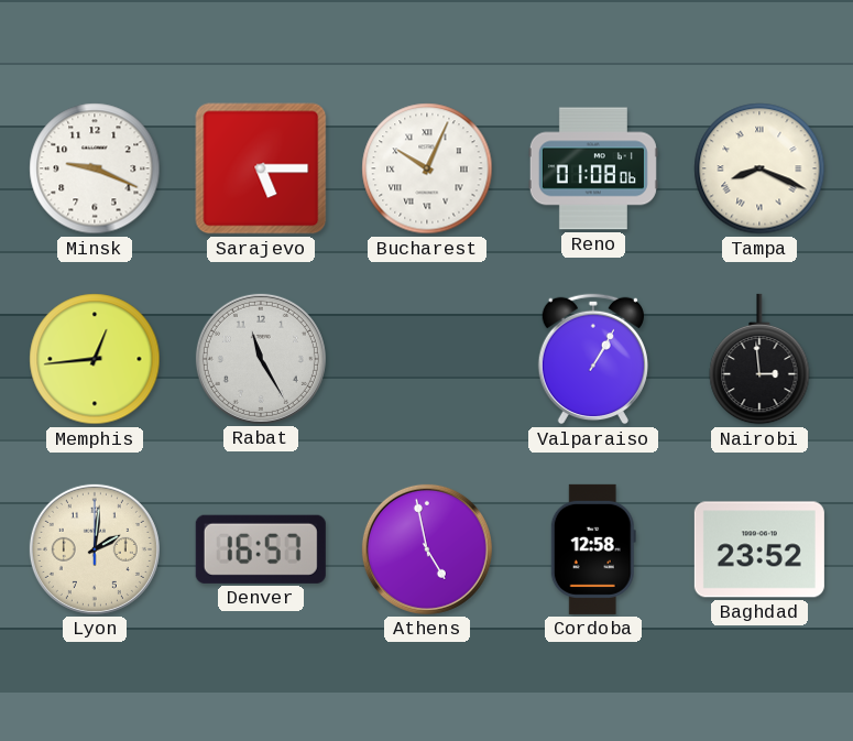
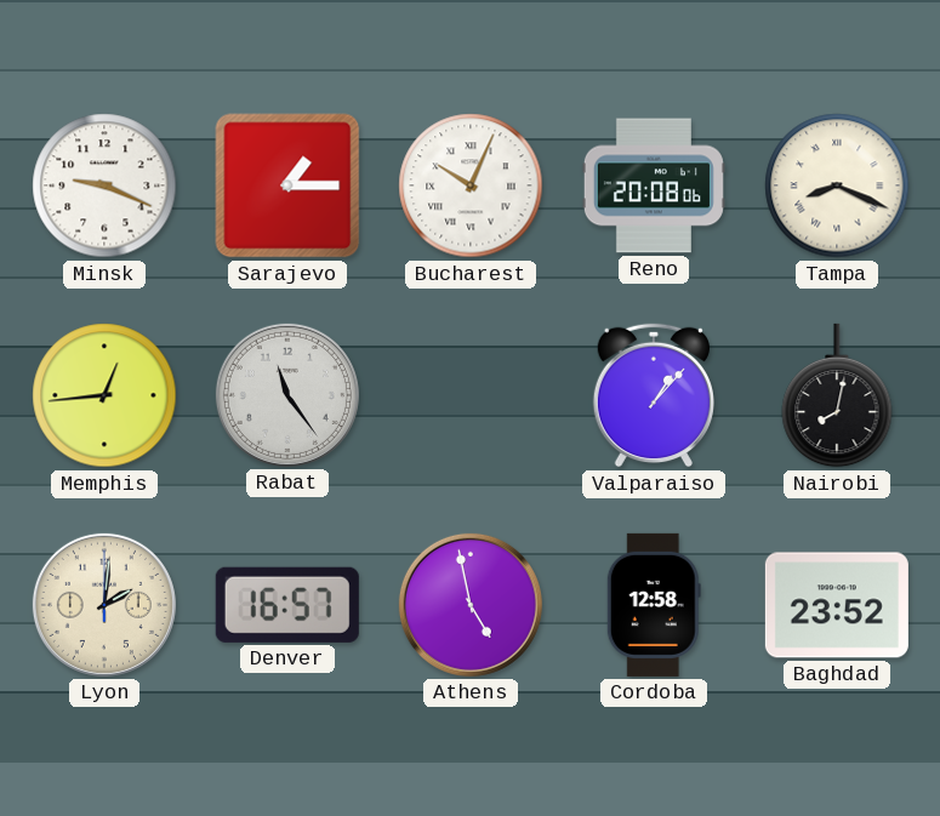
Sarajevo: 5:15 -> 1:15
Reno: 01:08 -> 20:08
Rabat: 11:25 -> 11:24
Valparaiso: 1:05 -> 1:07
Nairobi: 2:59 -> 8:02
